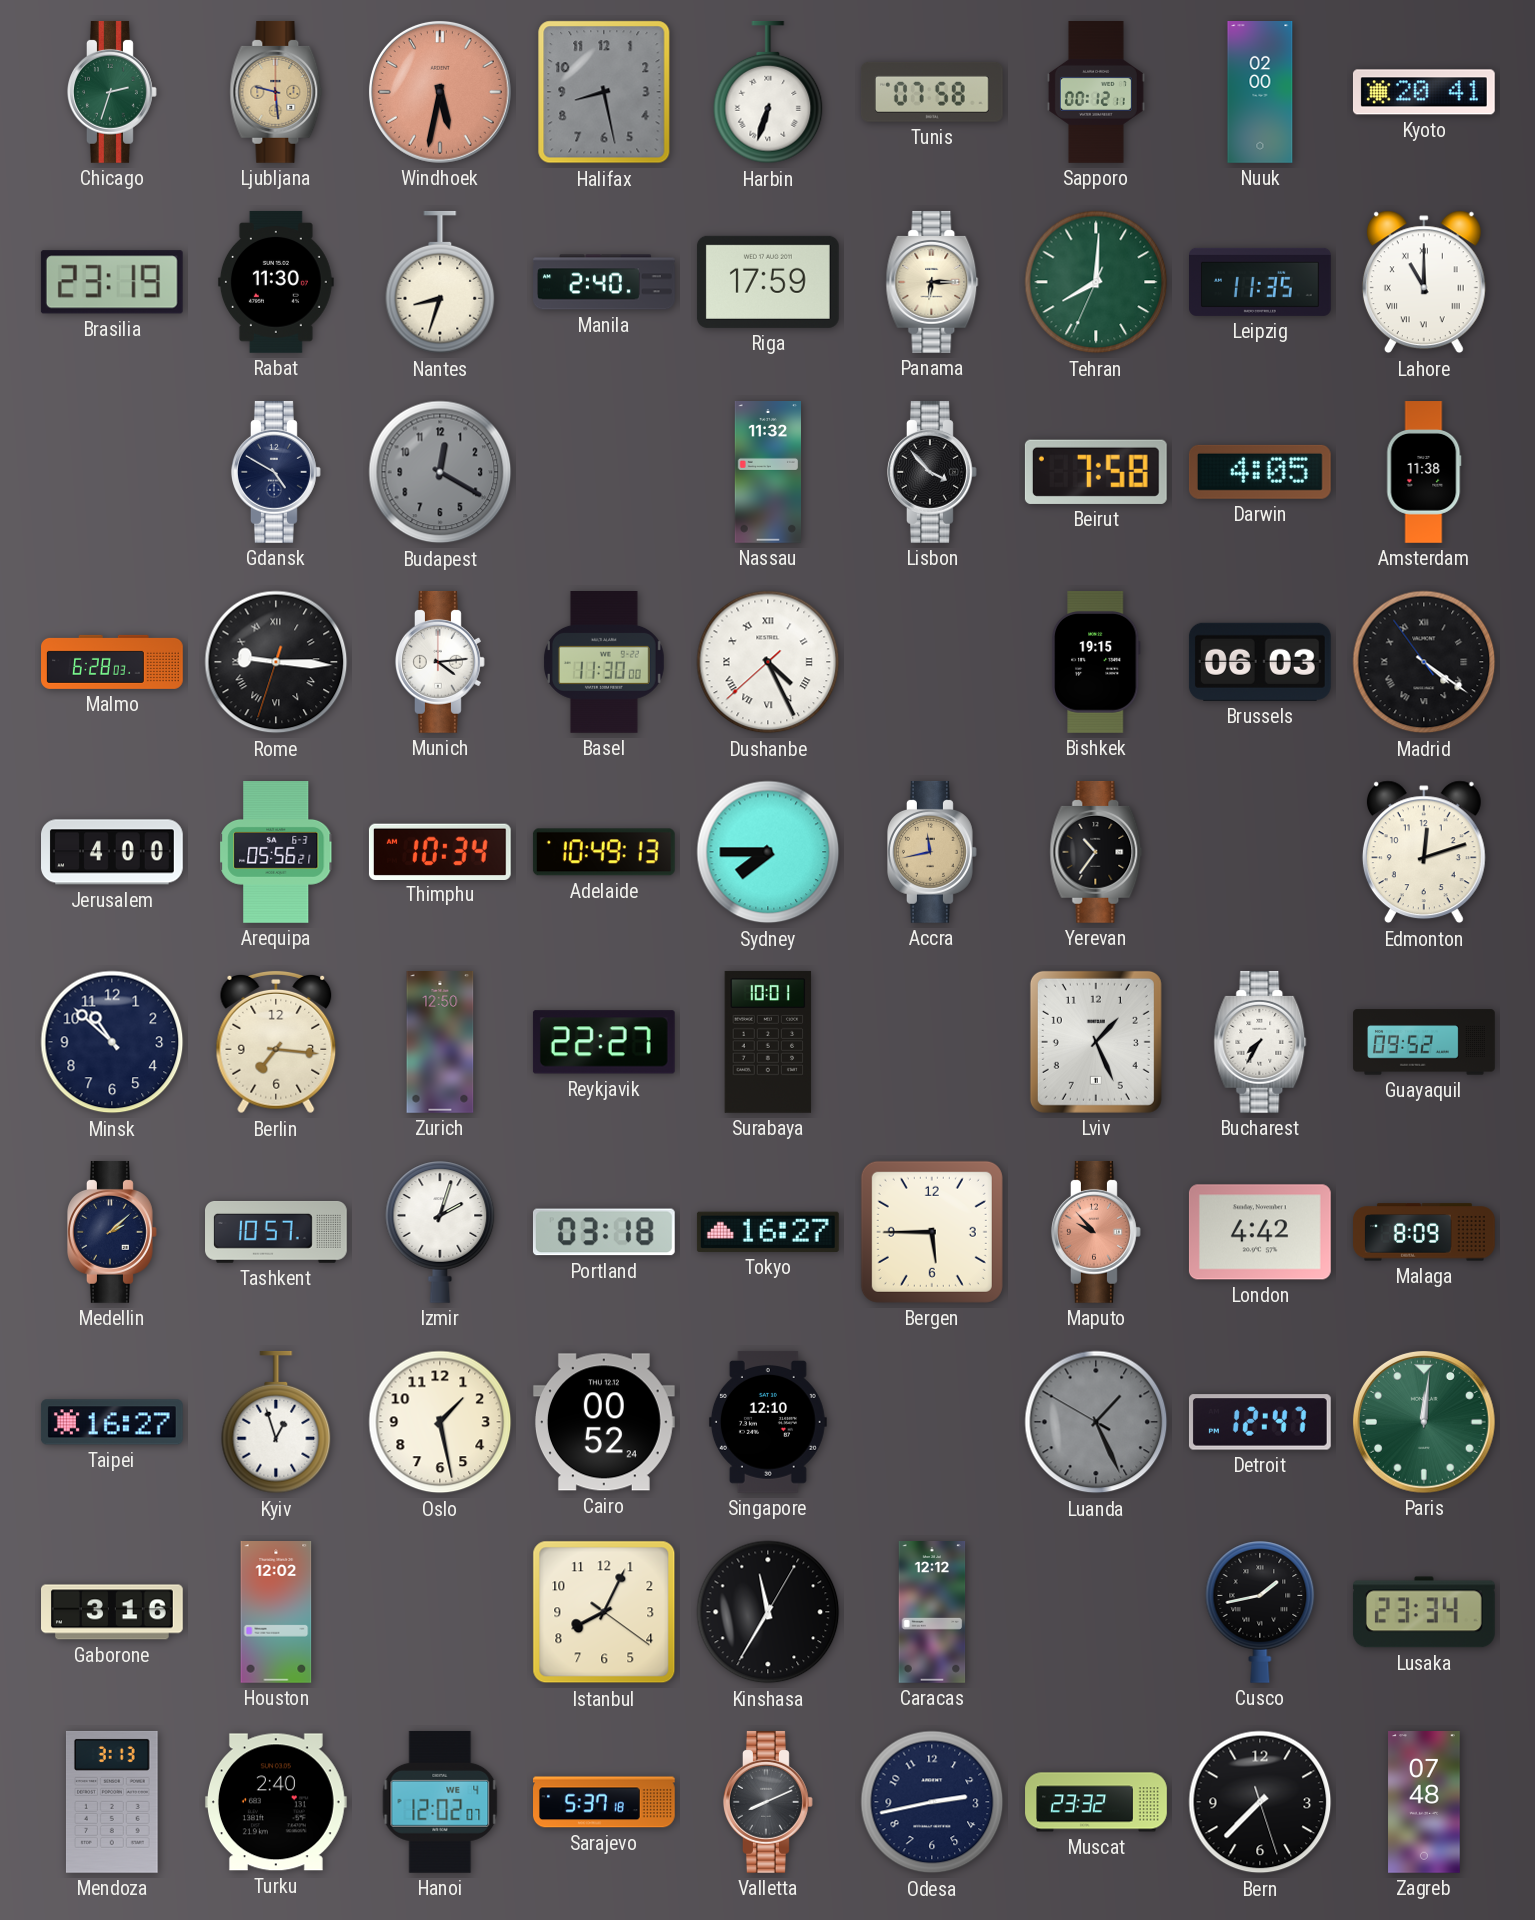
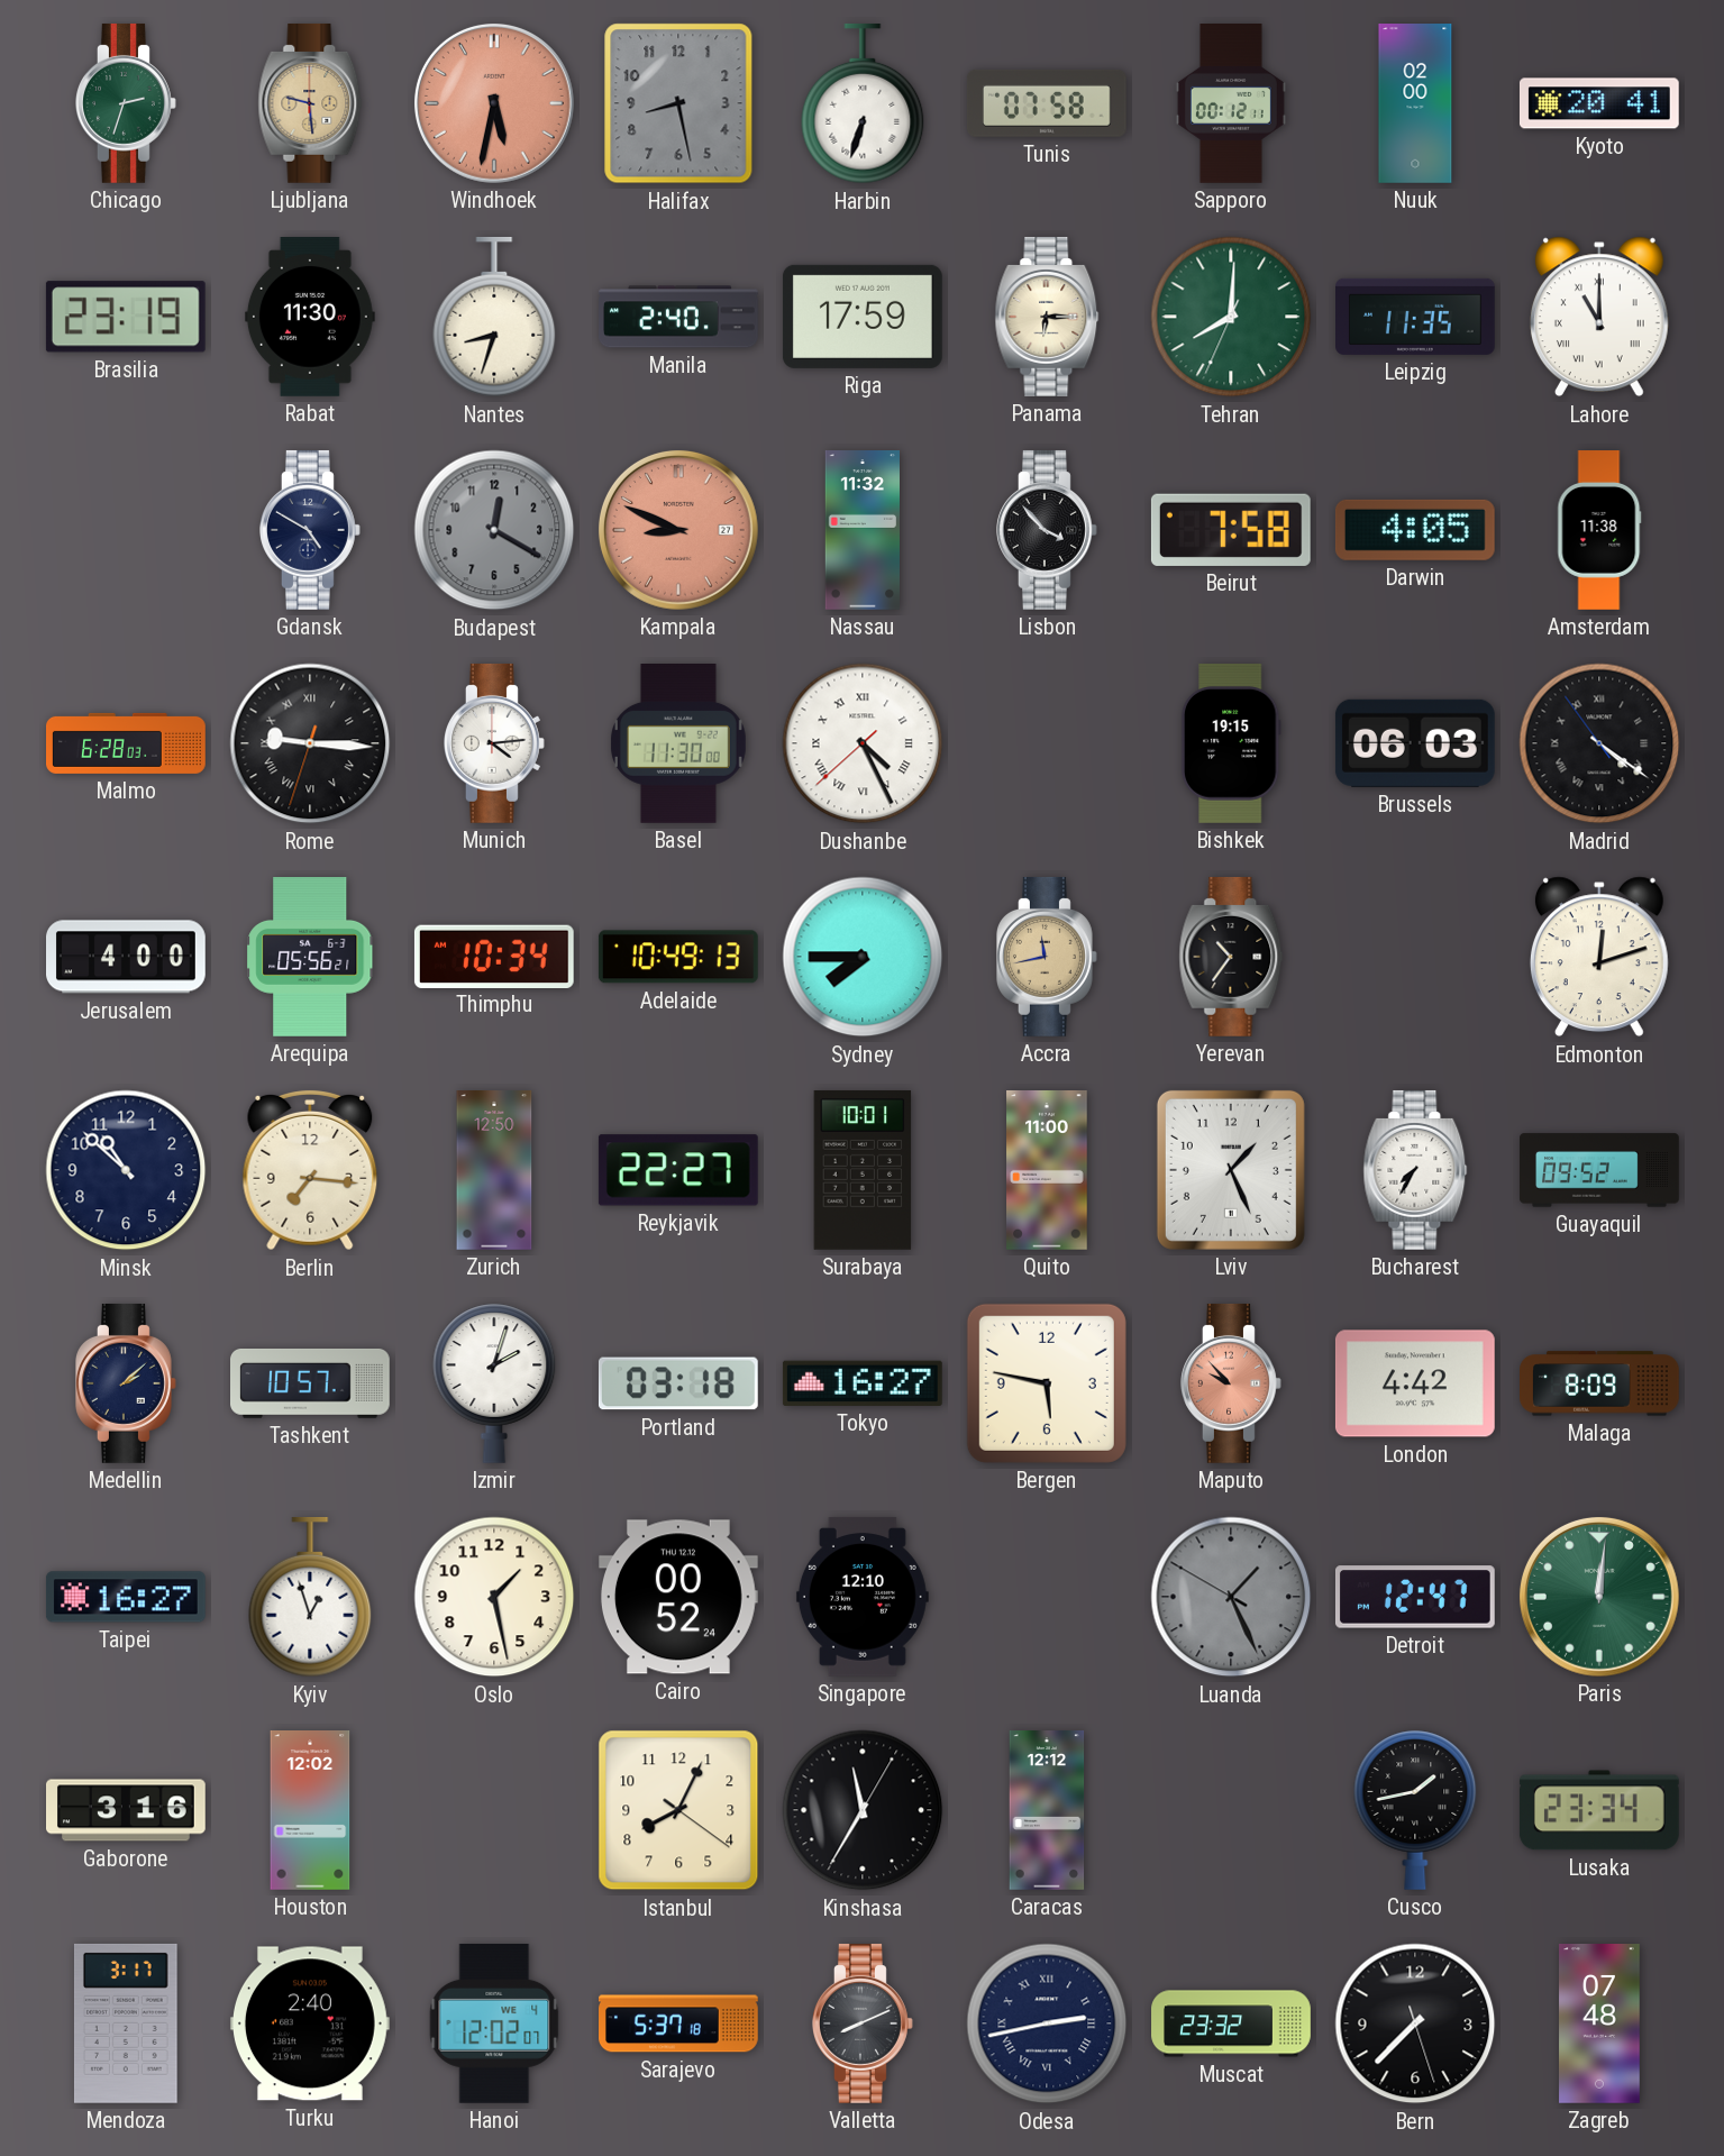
Kampala: none -> 8:49
Quito: none -> 11:00
Bergen: 5:45 -> 5:47
Mendoza: 3:13 -> 3:17
Odesa numerals: Arabic -> Roman
